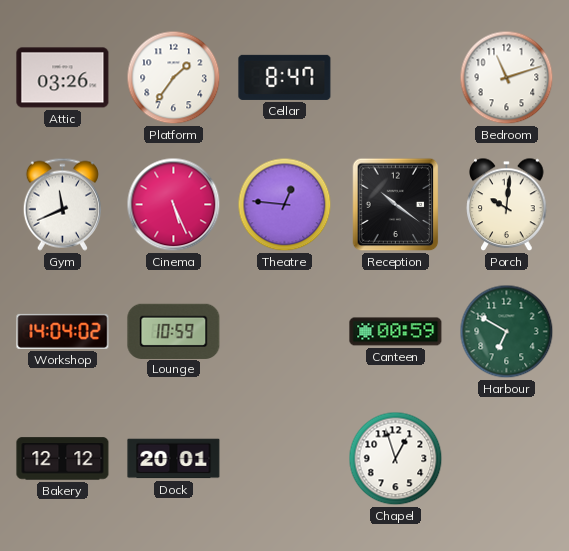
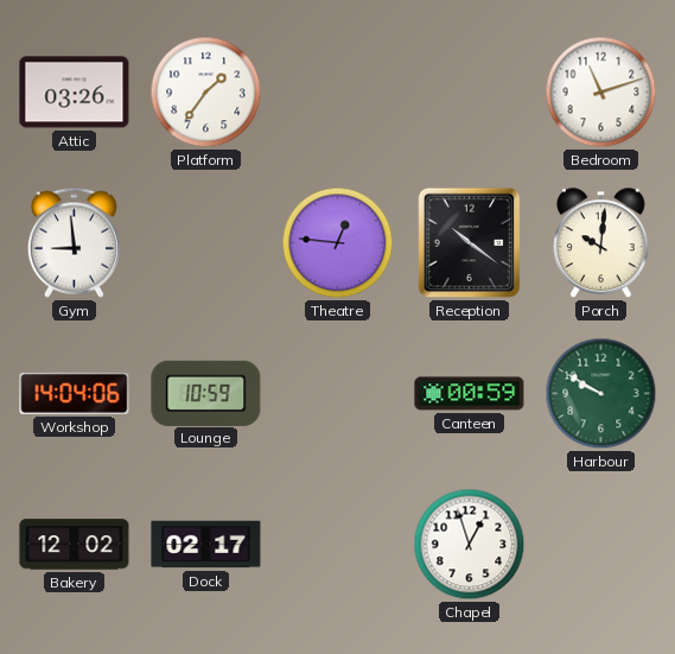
Cellar: 8:47 -> none
Gym: 11:41 -> 8:59
Cinema: 5:26 -> none
Workshop: 14:04:02 -> 14:04:06
Harbour: 6:50 -> 9:50
Bakery: 12:12 -> 12:02
Dock: 20:01 -> 02:17
